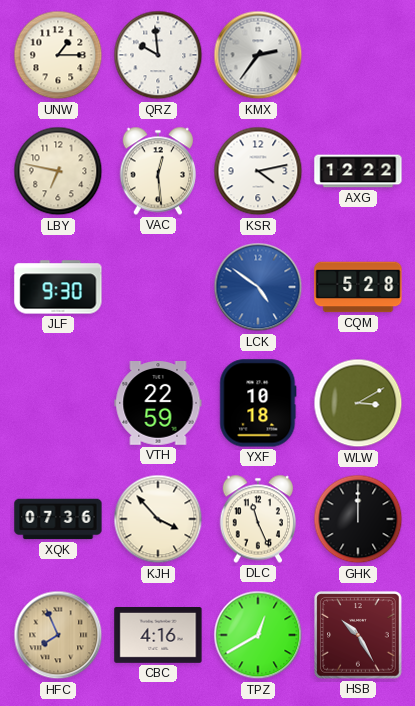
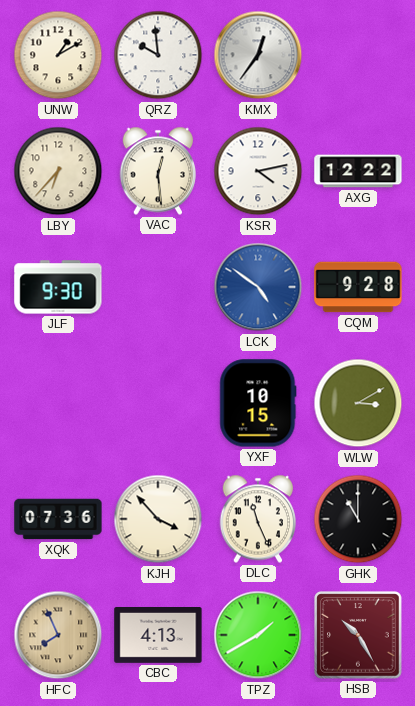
UNW: 1:15 -> 1:10
KMX: 2:36 -> 12:36
LBY: 6:47 -> 6:37
CQM: 5:28 -> 9:28
VTH: 22:59 -> none
YXF: 10:18 -> 10:15
GHK: 12:00 -> 11:00
CBC: 4:16 -> 4:13
TPZ: 12:40 -> 1:40
